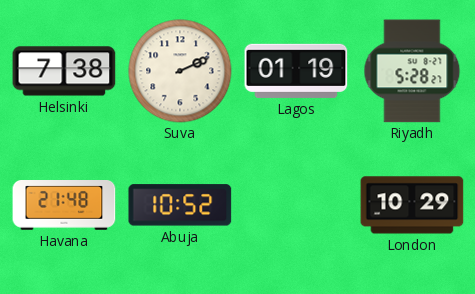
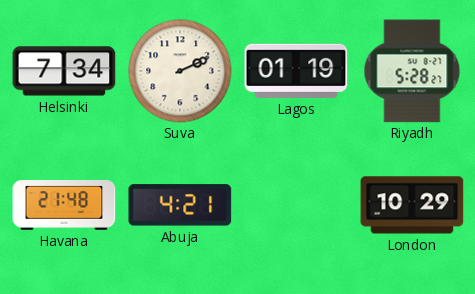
Helsinki: 7:38 -> 7:34
Abuja: 10:52 -> 4:21
